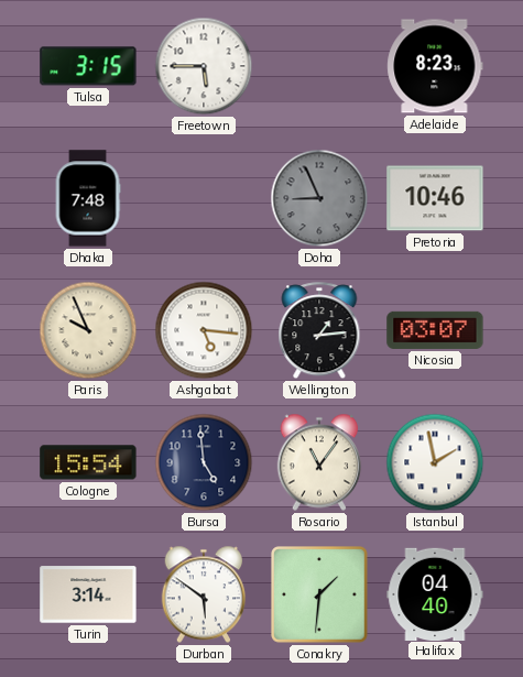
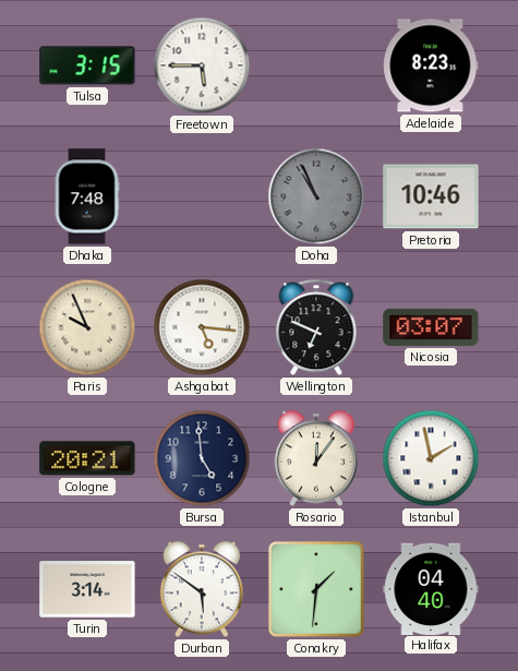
Doha: 8:56 -> 10:56
Wellington: 1:14 -> 6:49
Cologne: 15:54 -> 20:21
Rosario: 11:06 -> 12:06
